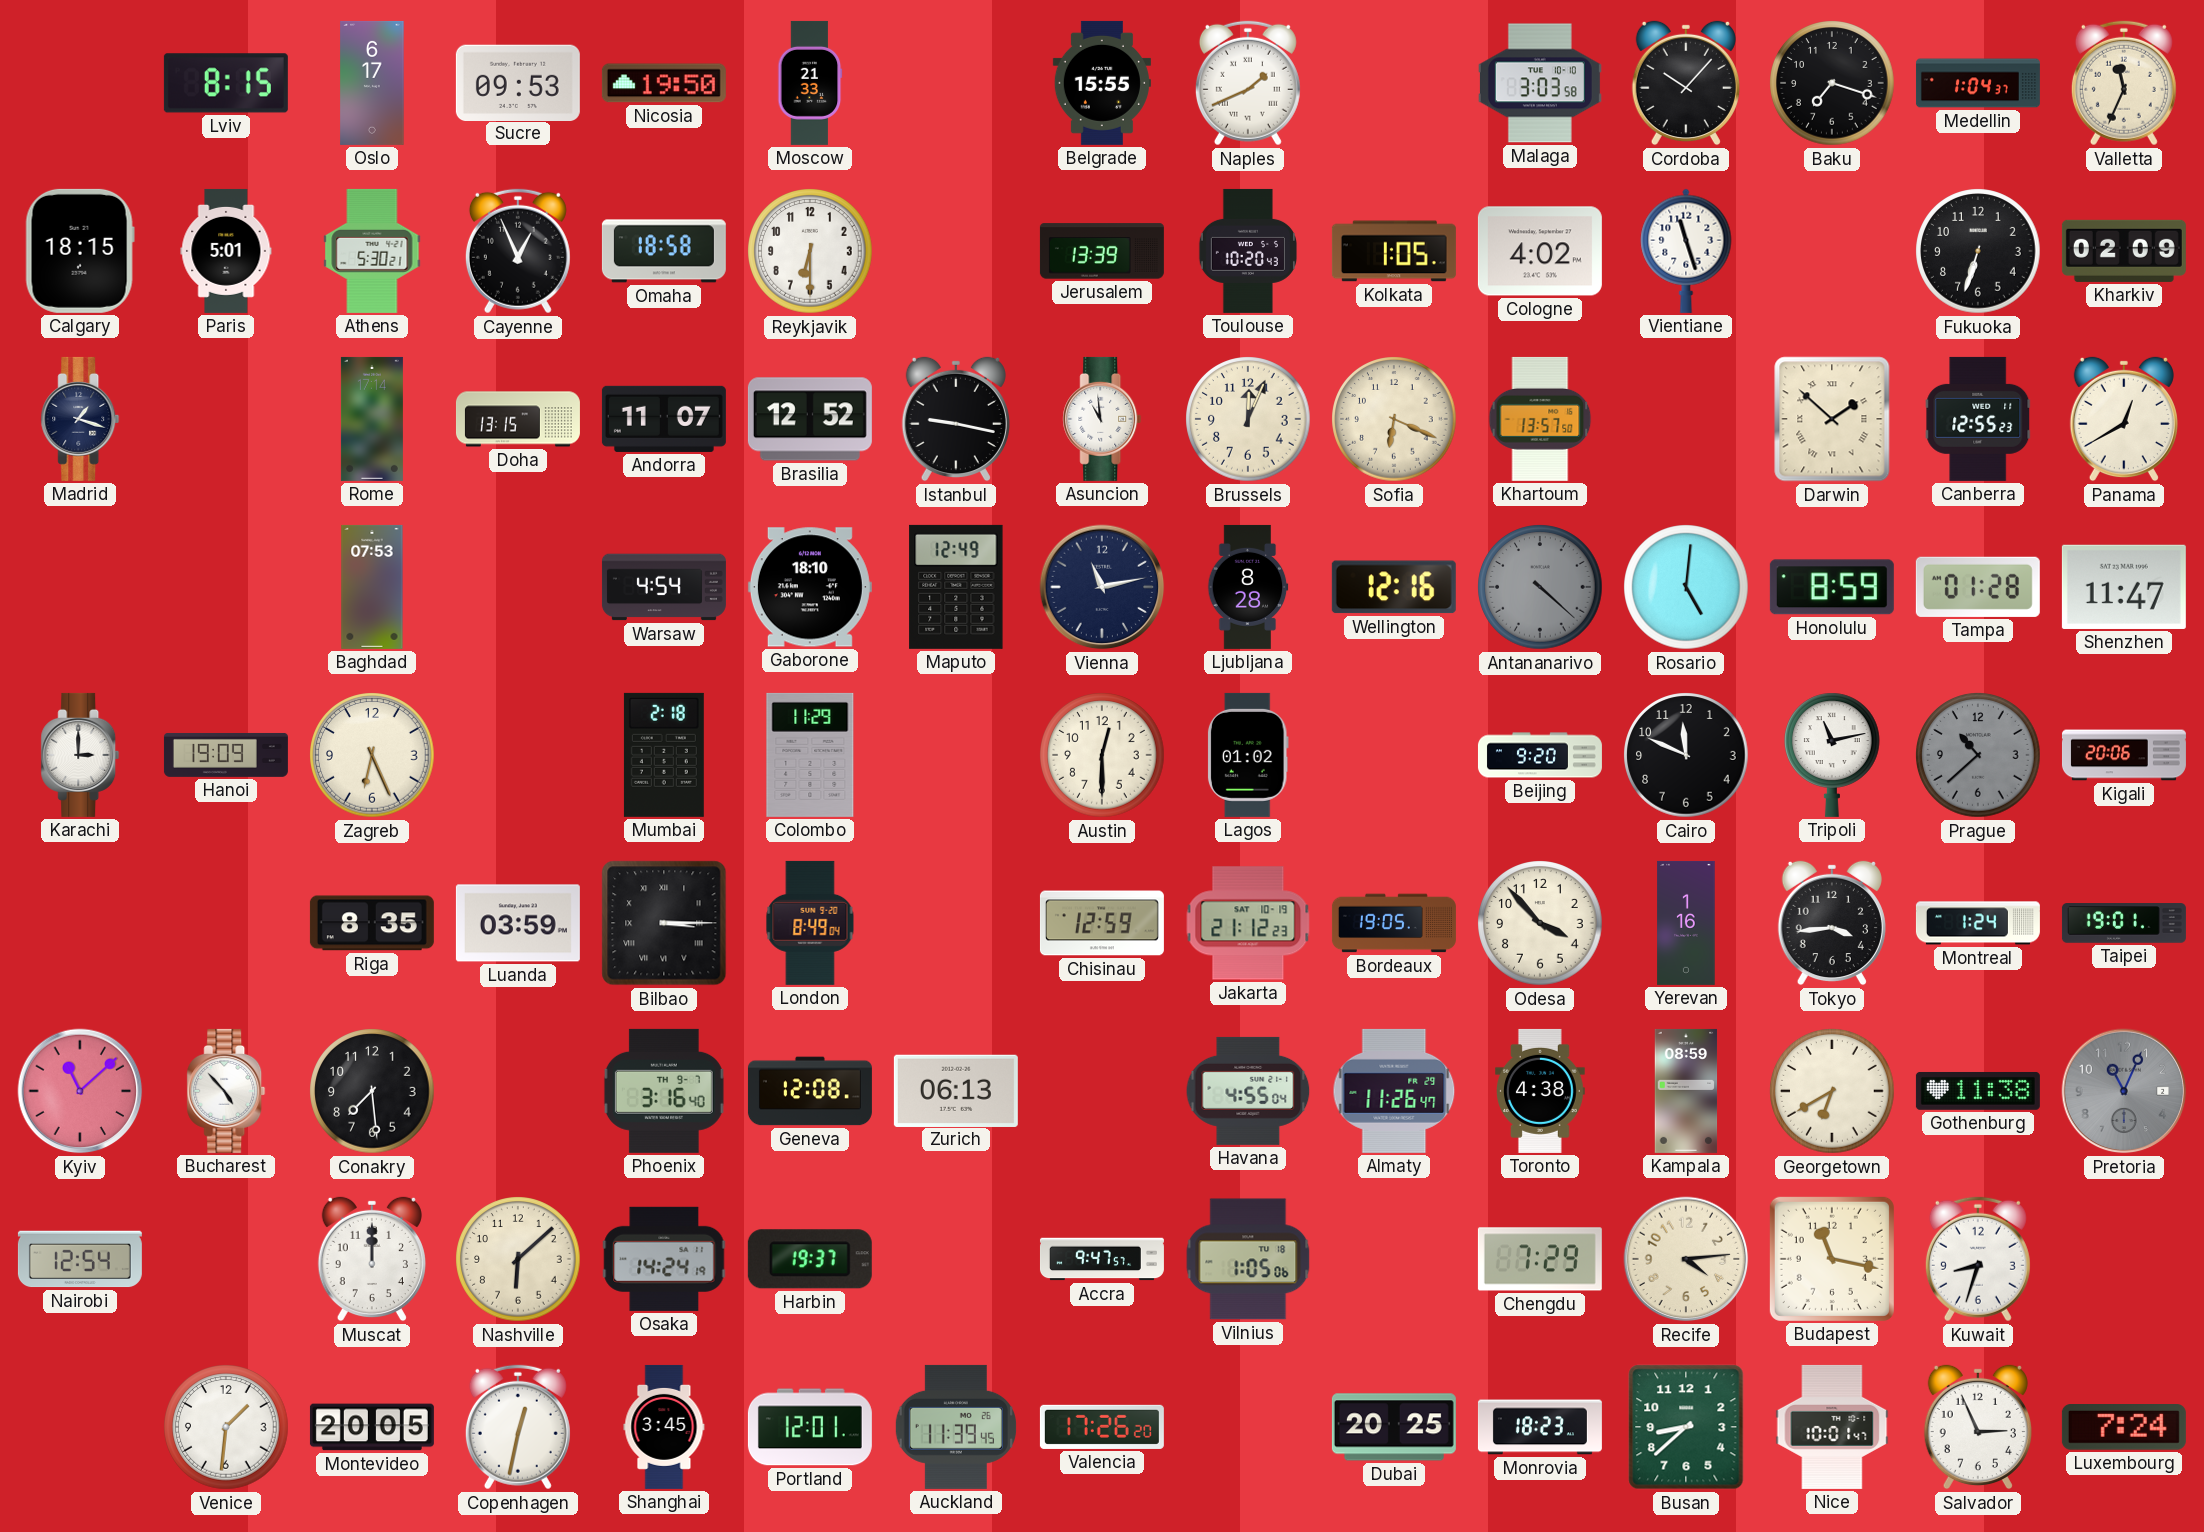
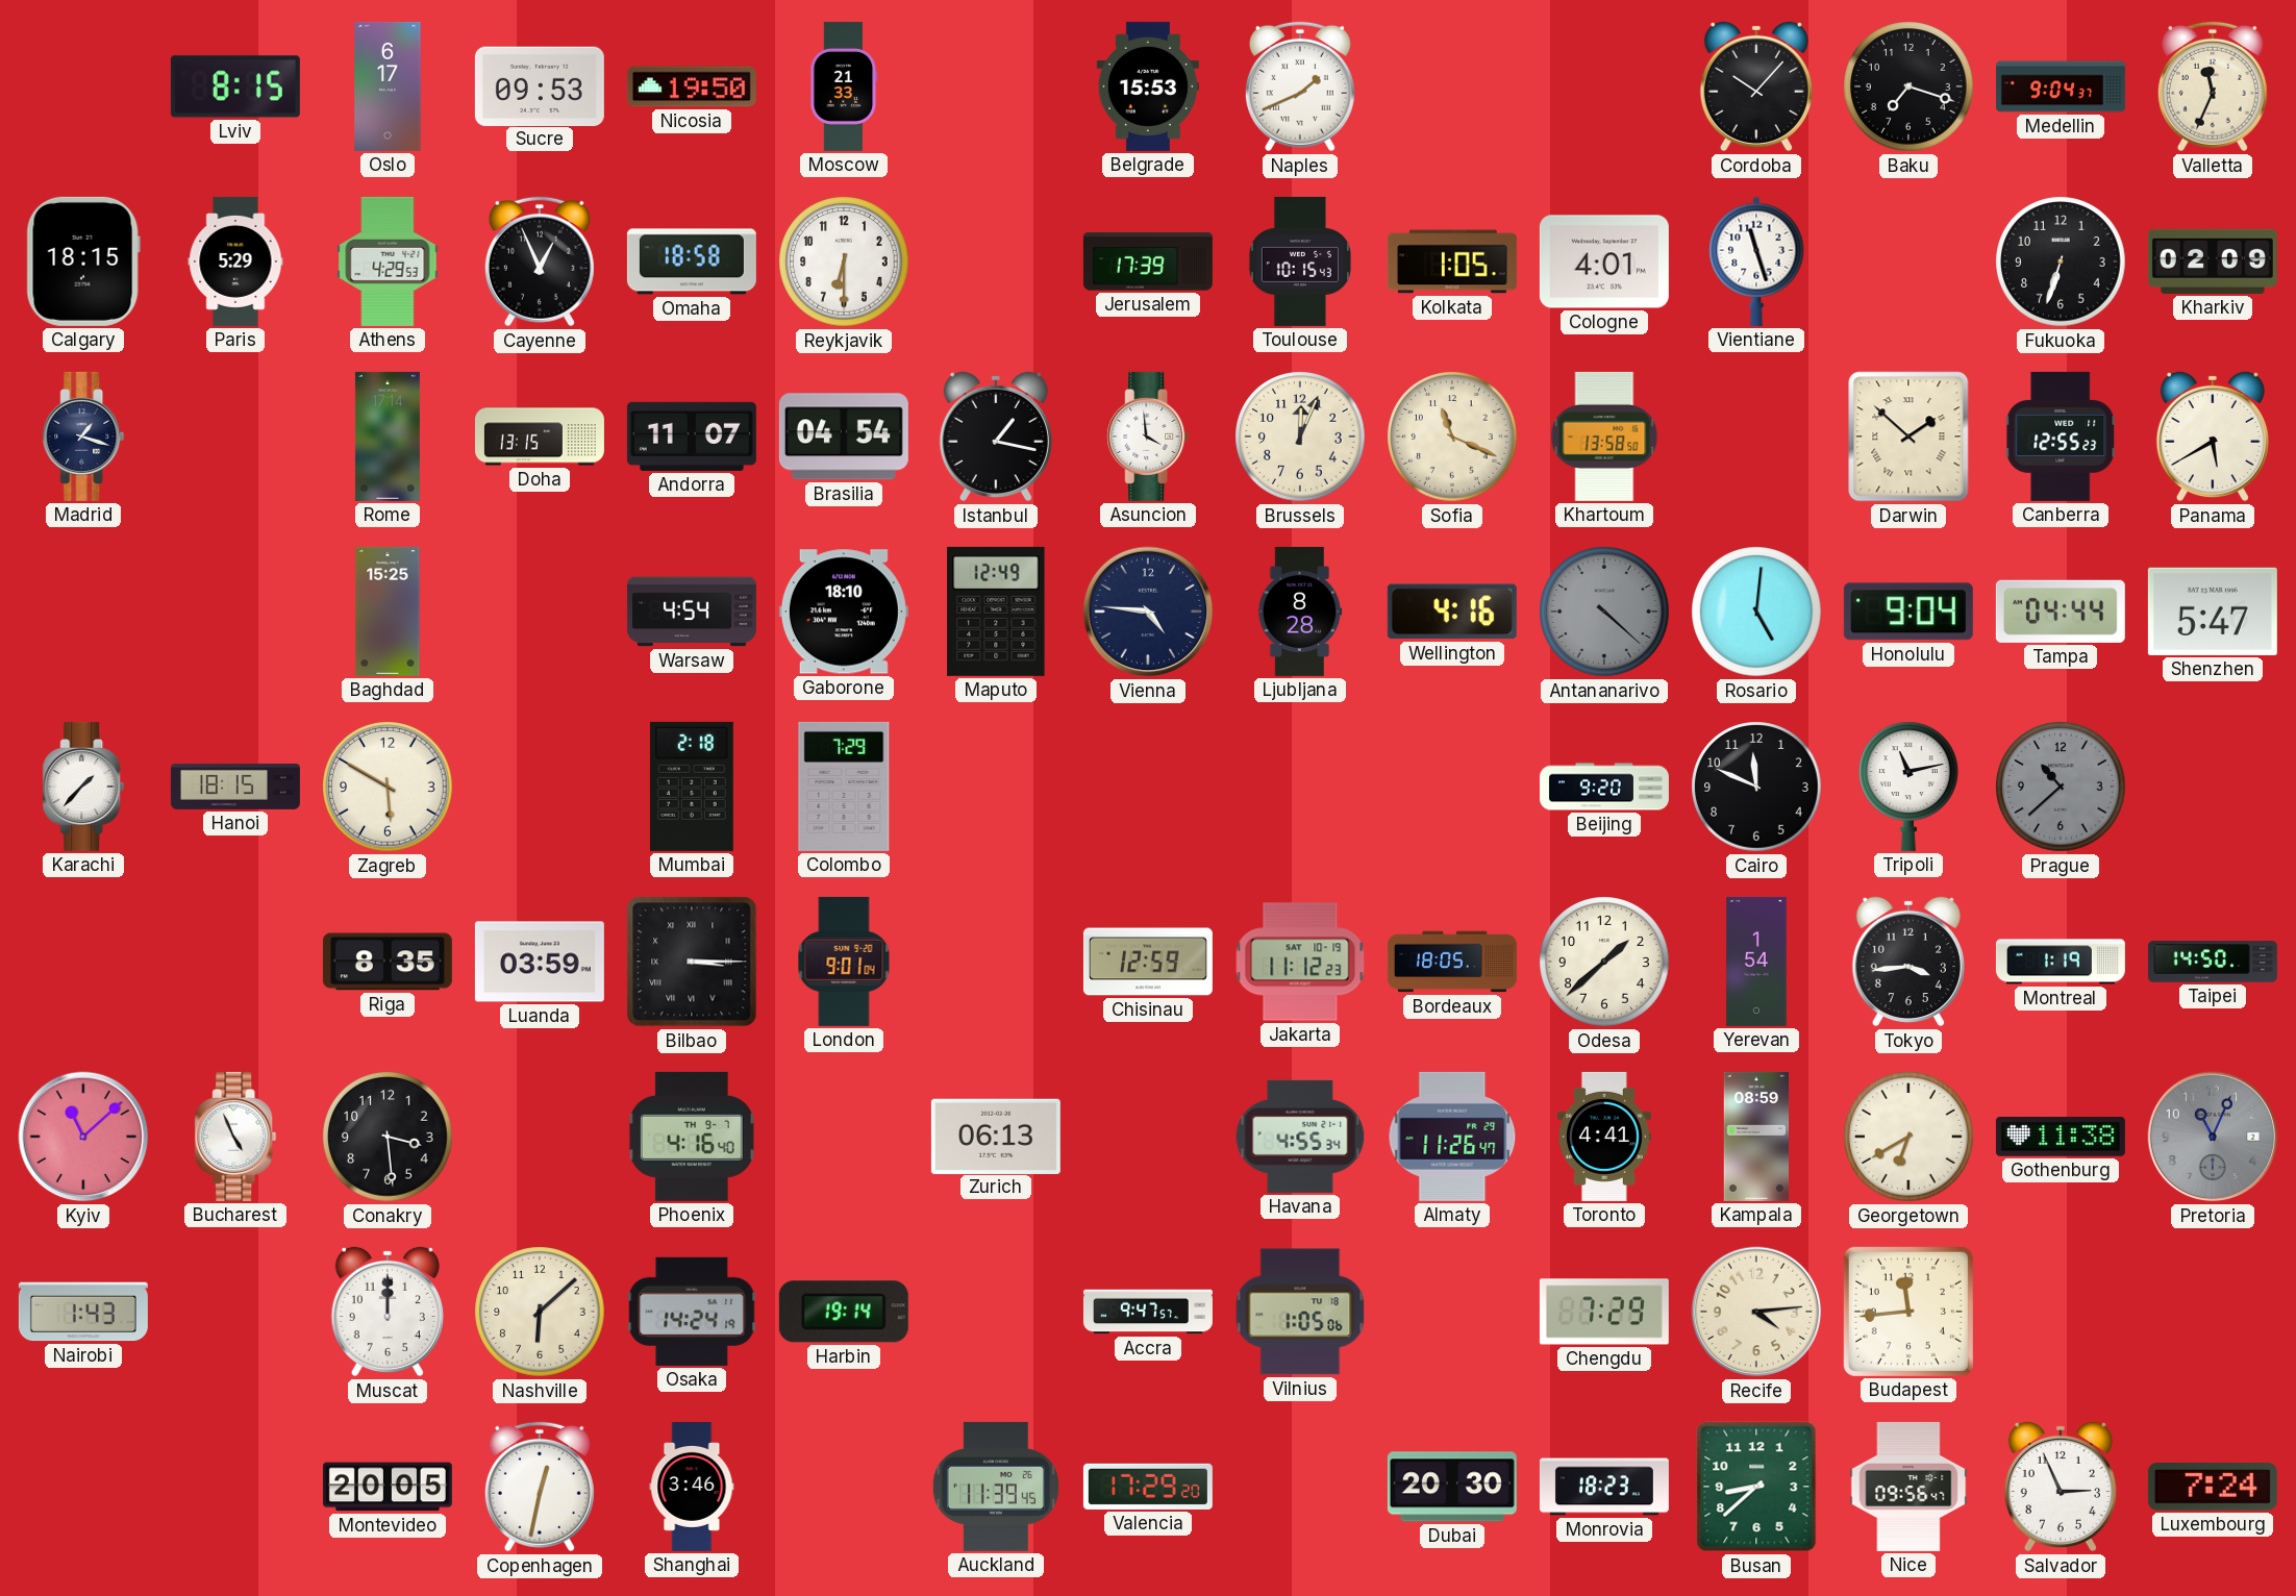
Belgrade: 15:55 -> 15:53
Malaga: 3:03 -> none
Medellin: 1:04 -> 9:04
Paris: 5:01 -> 5:29
Athens: 5:30 -> 4:29
Jerusalem: 13:39 -> 17:39
Toulouse: 10:20 -> 10:15
Cologne: 4:02 -> 4:01
Brasilia: 12:52 -> 04:54
Istanbul: 9:17 -> 1:17
Asuncion: 10:59 -> 3:59
Sofia: 6:19 -> 11:19
Khartoum: 13:57 -> 13:58
Panama: 12:40 -> 5:40
Baghdad: 07:53 -> 15:25
Vienna: 11:13 -> 4:46
Wellington: 12:16 -> 4:16
Honolulu: 8:59 -> 9:04
Tampa: 01:28 -> 04:44
Shenzhen: 11:47 -> 5:47
Karachi: 3:00 -> 1:37
Hanoi: 19:09 -> 18:15
Zagreb: 6:26 -> 5:50
Colombo: 11:29 -> 7:29
Austin: 12:30 -> none
Lagos: 01:02 -> none
Kigali: 20:06 -> none
London: 8:49 -> 9:01
Jakarta: 21:12 -> 11:12
Bordeaux: 19:05 -> 18:05
Odesa: 3:53 -> 1:38
Yerevan: 1:16 -> 1:54
Montreal: 1:24 -> 1:19
Taipei: 19:01 -> 14:50
Bucharest: 4:53 -> 4:56
Conakry: 7:29 -> 3:29
Phoenix: 3:16 -> 4:16
Geneva: 12:08 -> none
Havana: 4:55:04 -> 4:55:34
Toronto: 4:38 -> 4:41
Nairobi: 12:54 -> 1:43
Harbin: 19:37 -> 19:14
Budapest: 11:17 -> 11:44
Kuwait: 8:33 -> none
Venice: 1:31 -> none
Shanghai: 3:45 -> 3:46
Portland: 12:01 -> none
Valencia: 17:26 -> 17:29
Dubai: 20:25 -> 20:30
Nice: 10:01 -> 09:56
